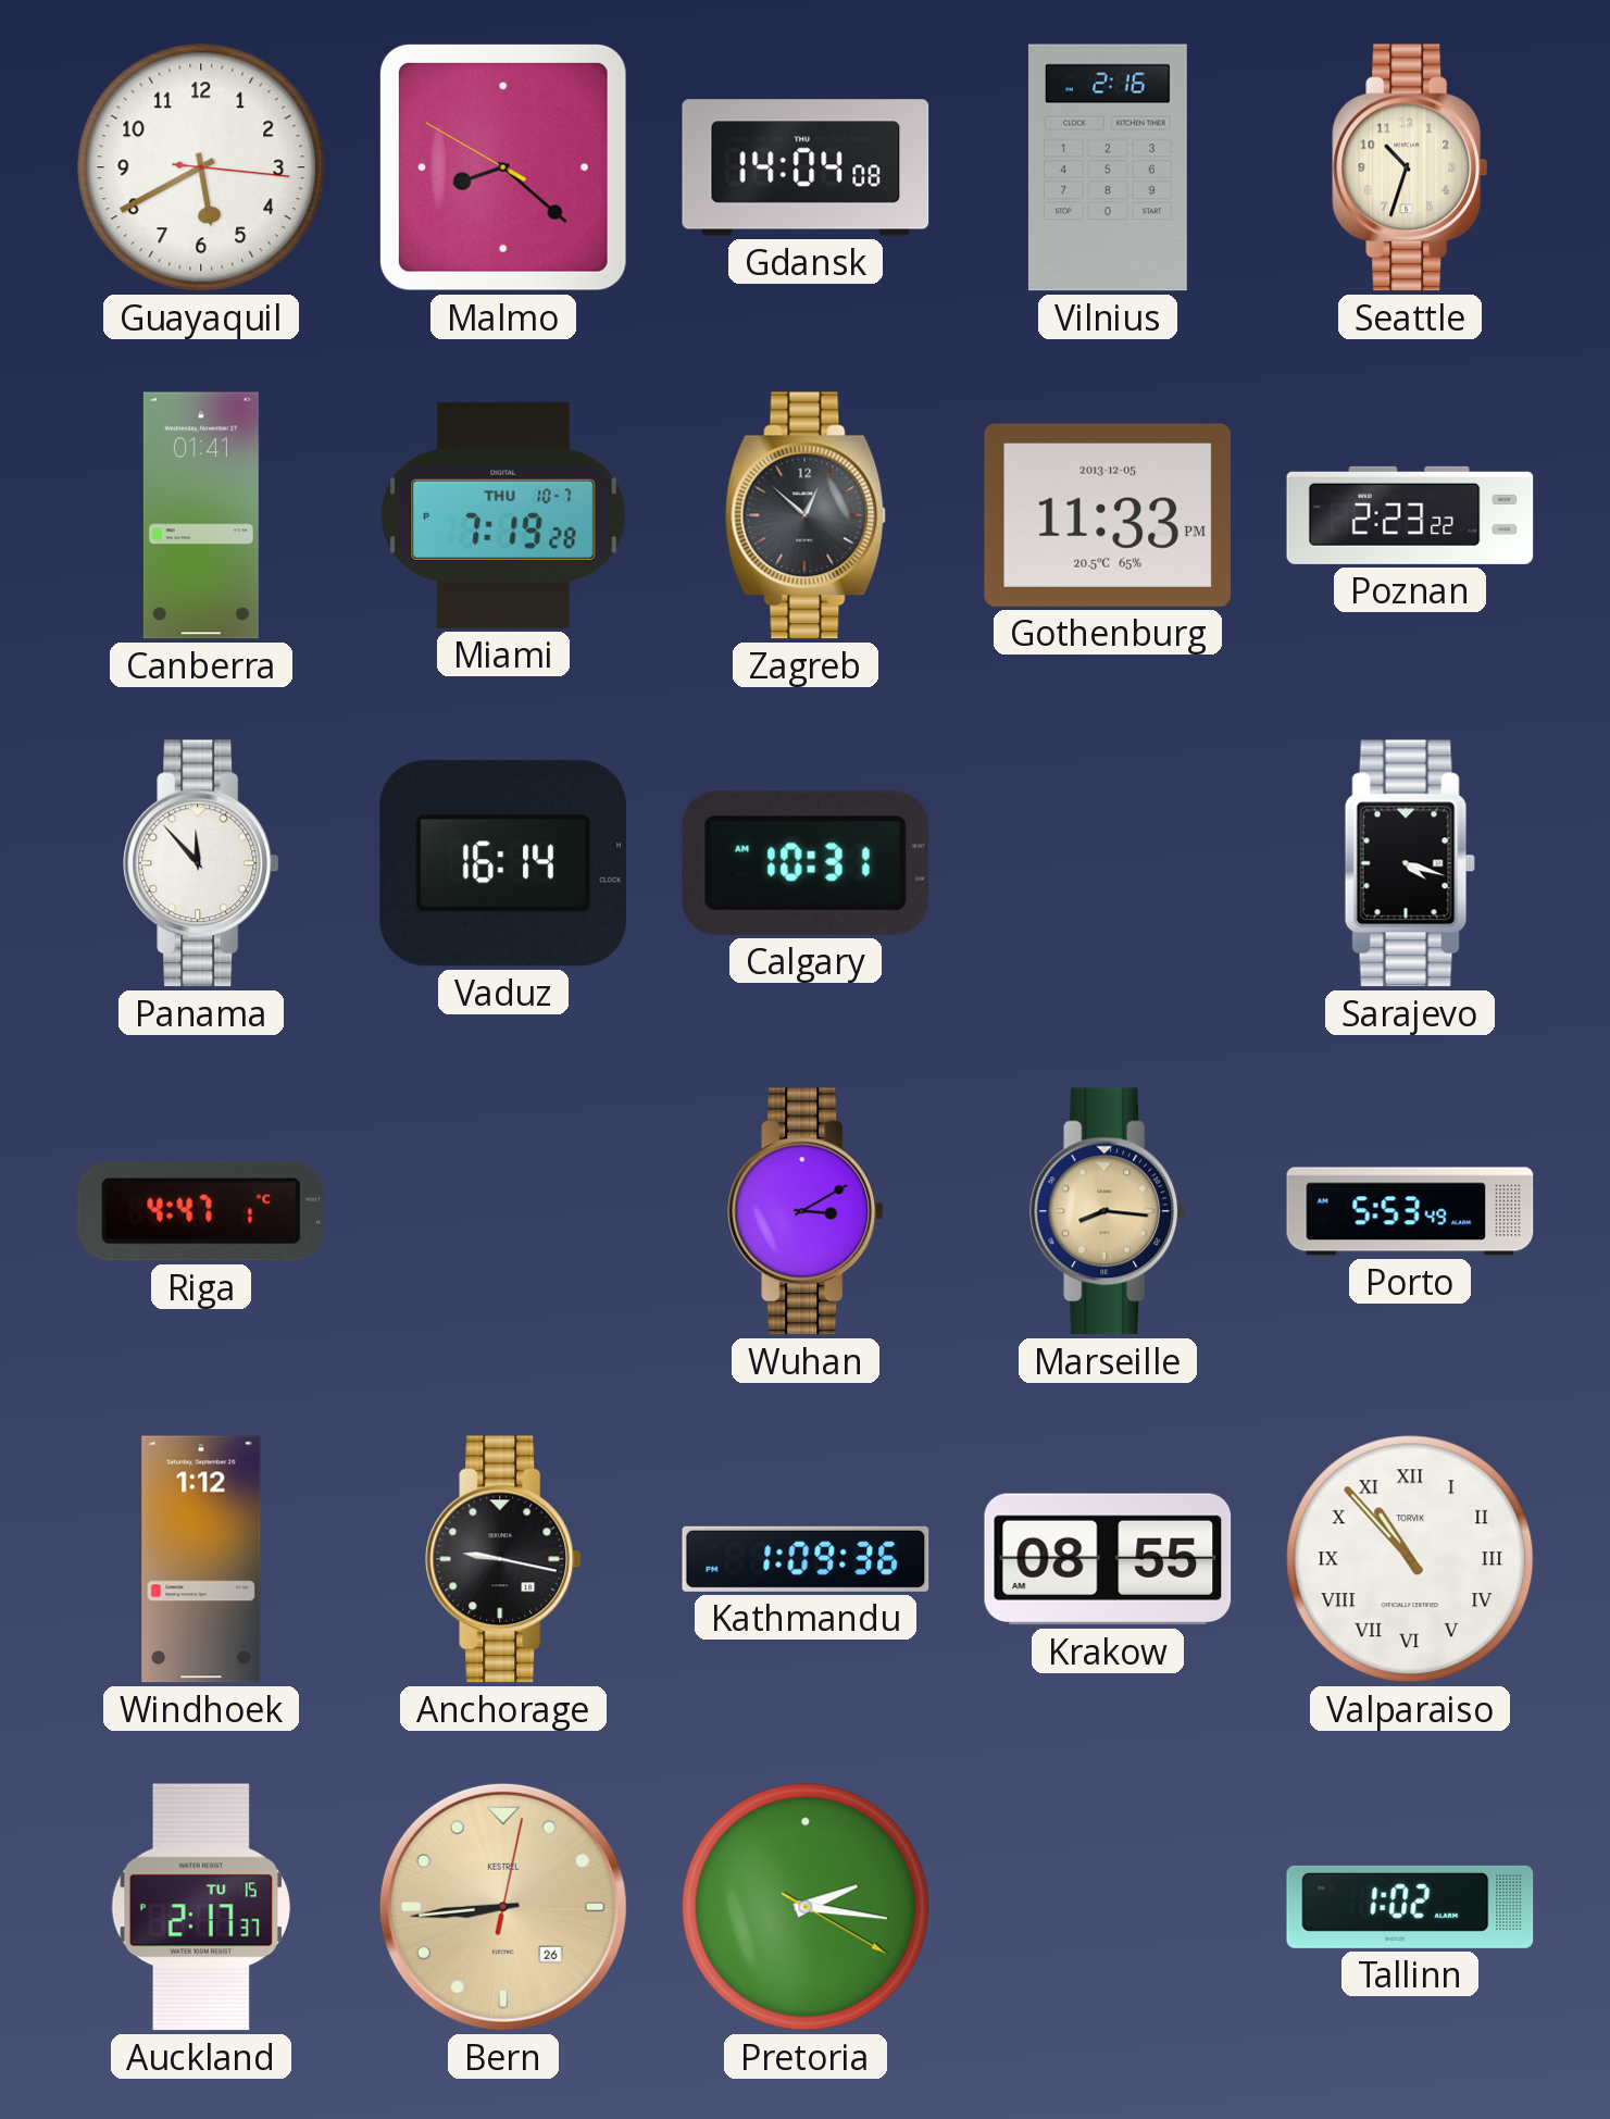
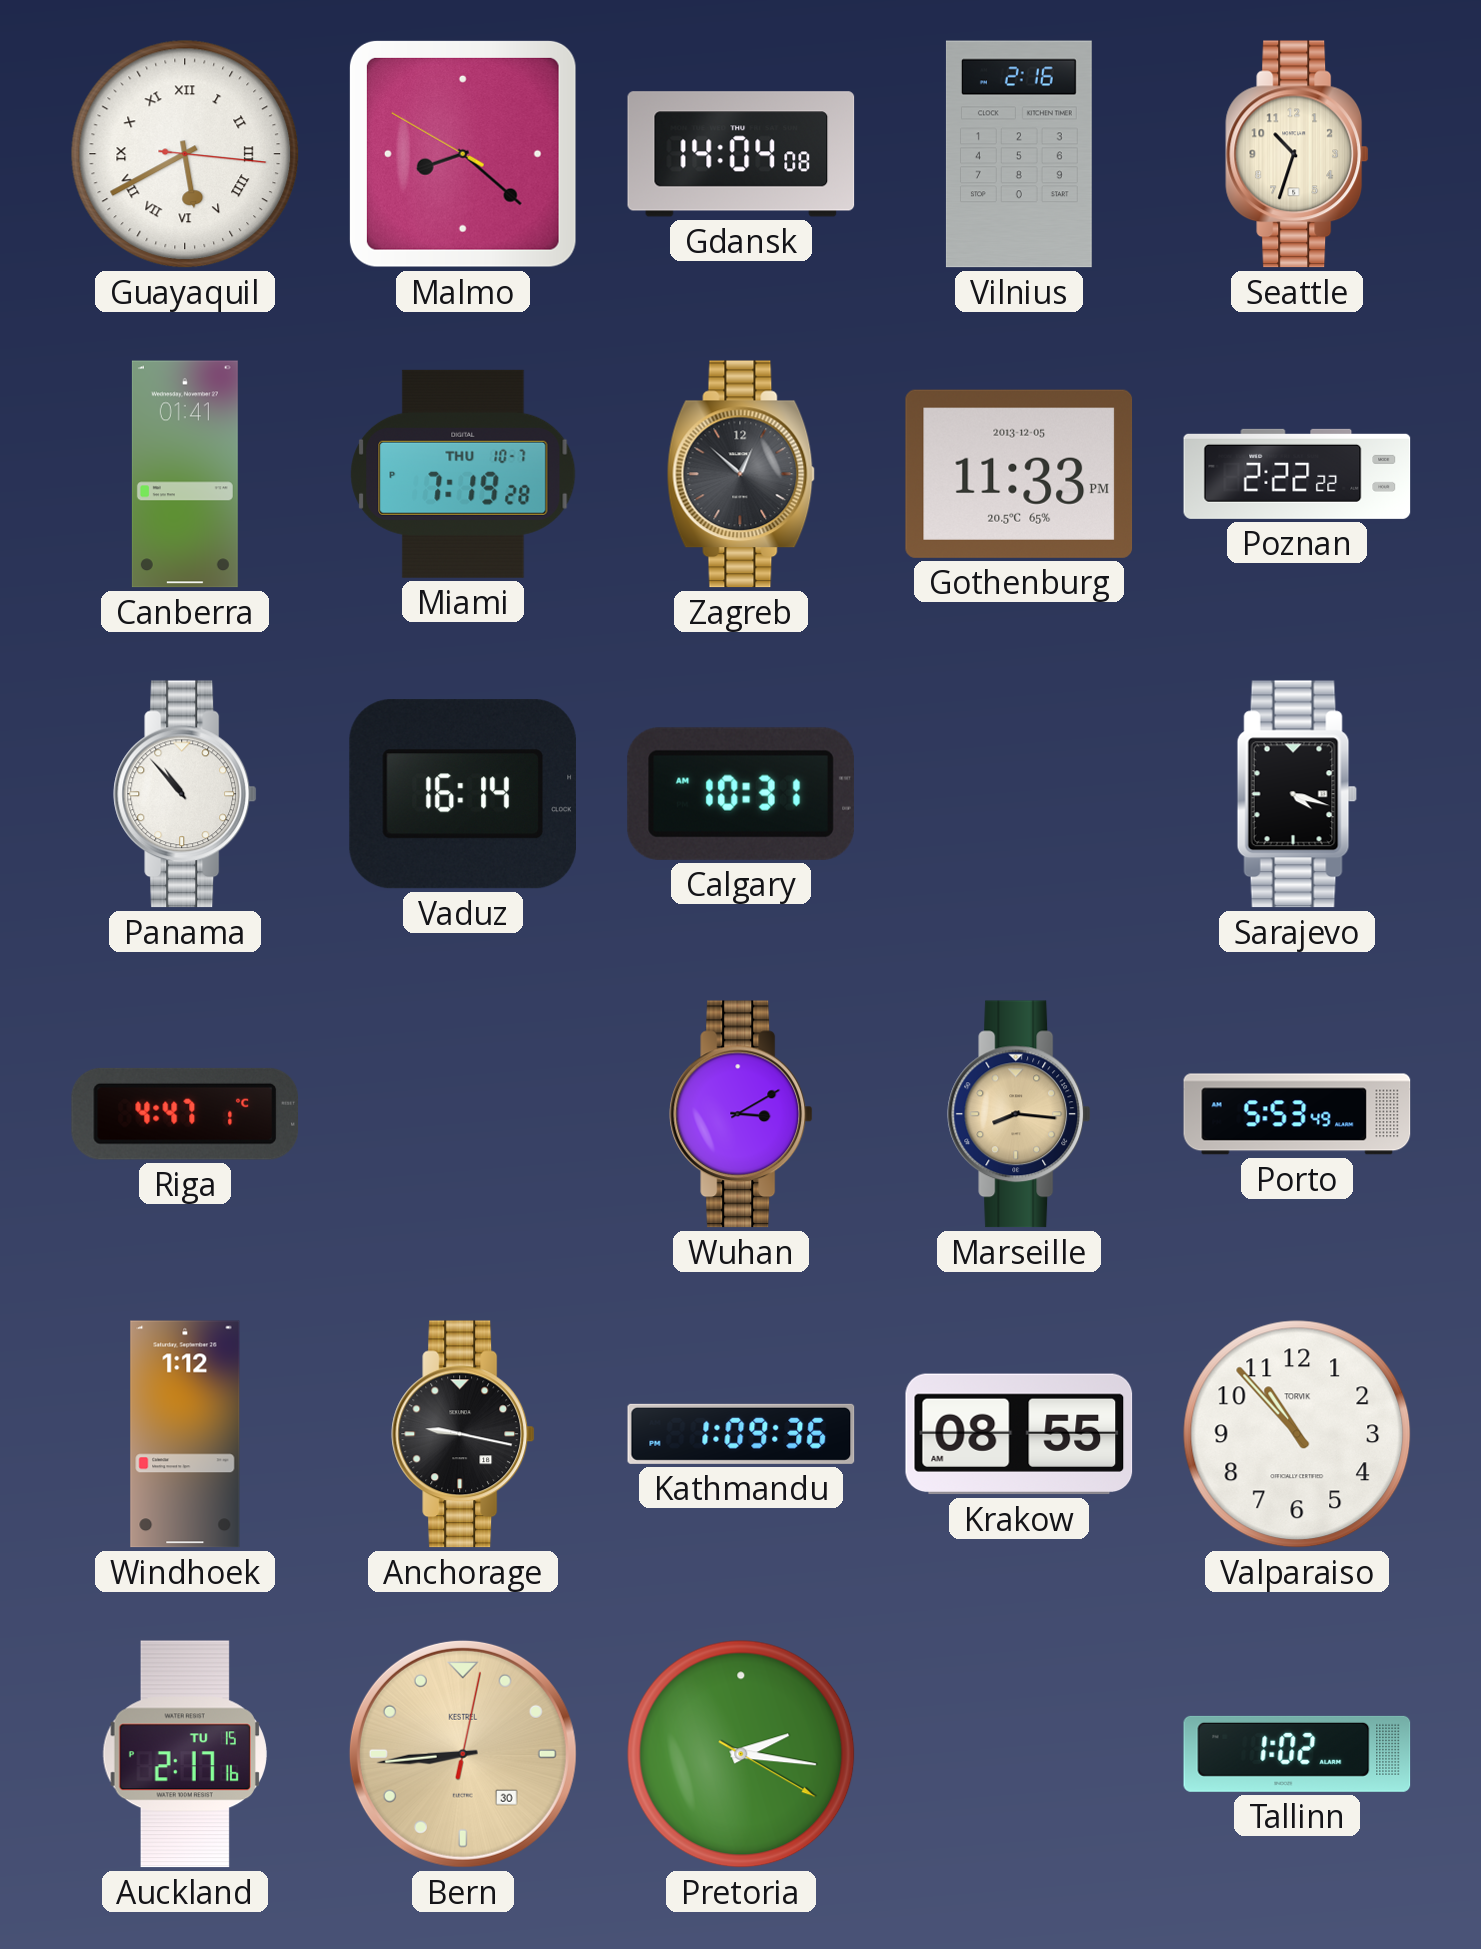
Guayaquil numerals: Arabic -> Roman
Poznan: 2:23 -> 2:22
Panama: 11:53 -> 10:53
Valparaiso numerals: Roman -> Arabic
Auckland: 2:17:37 -> 2:17:16
Bern date: 26 -> 30
